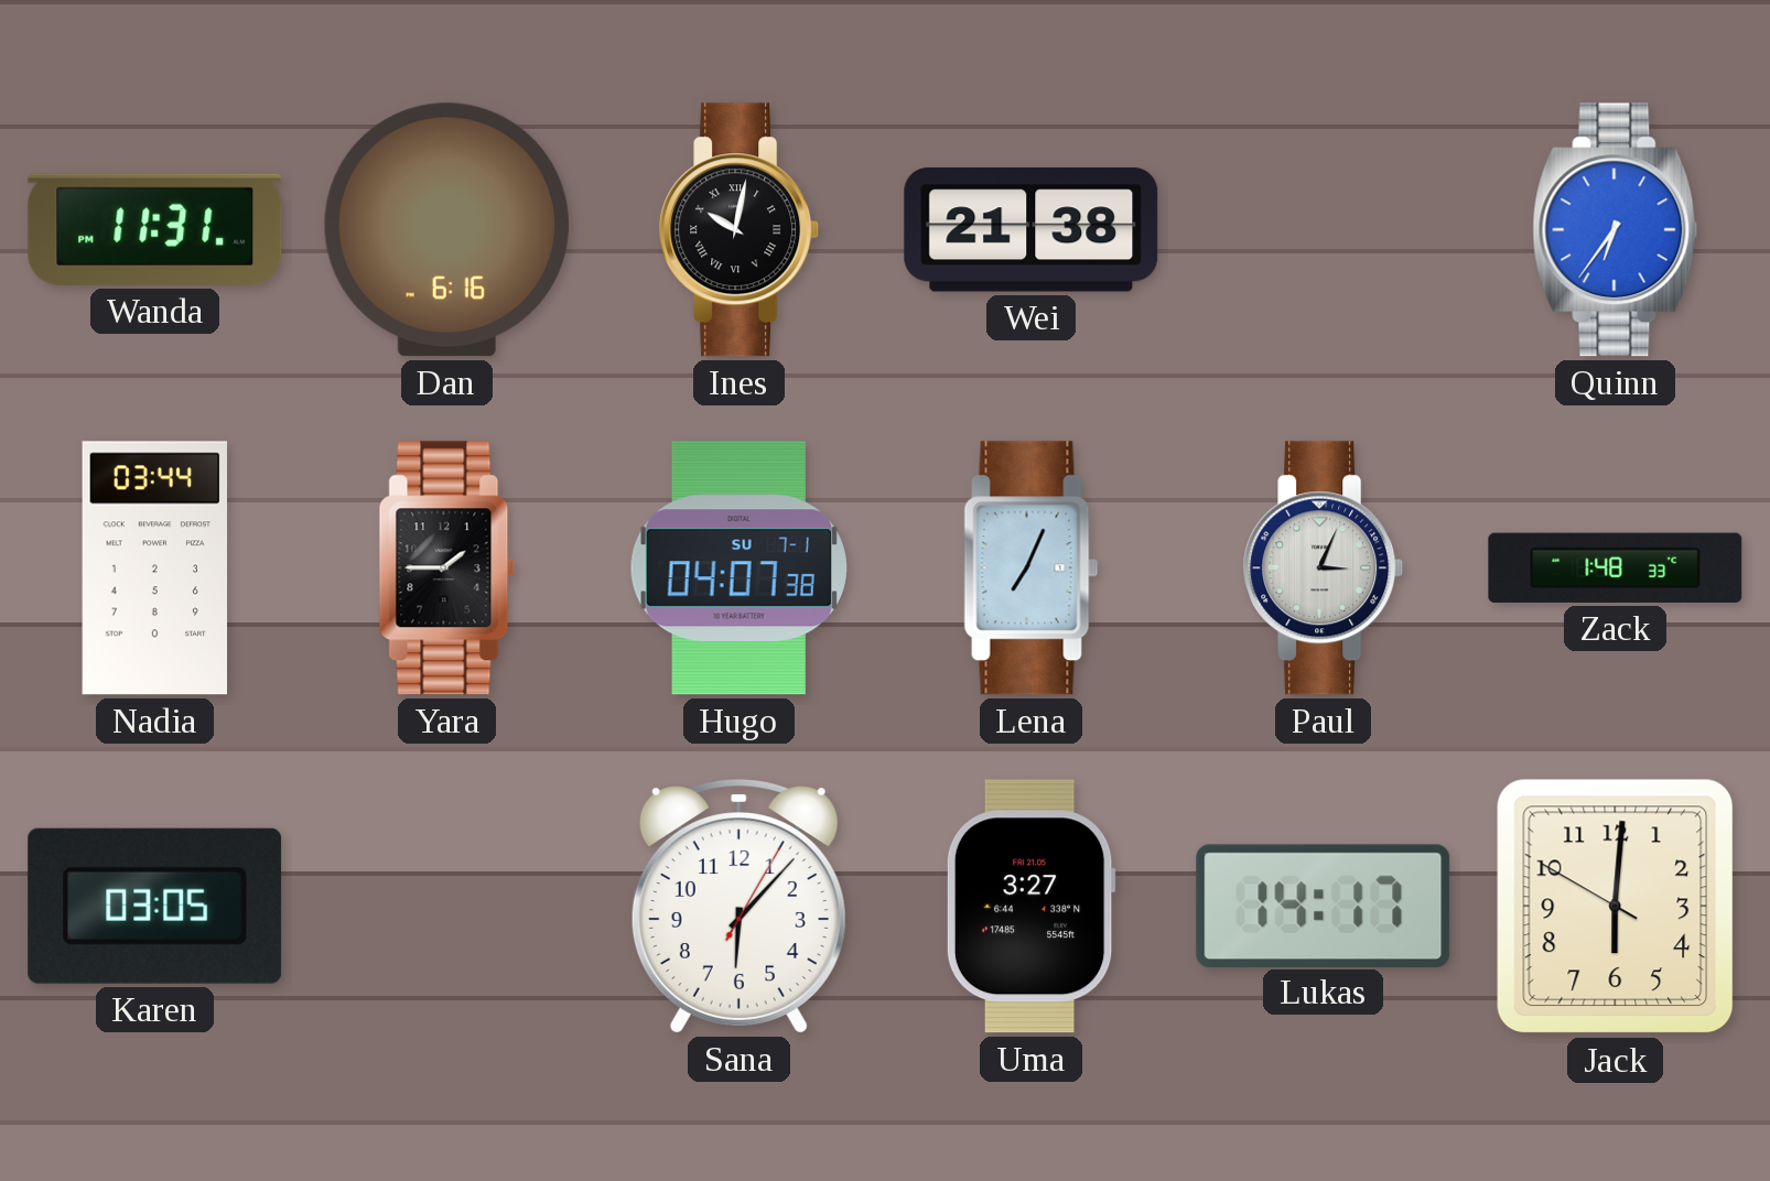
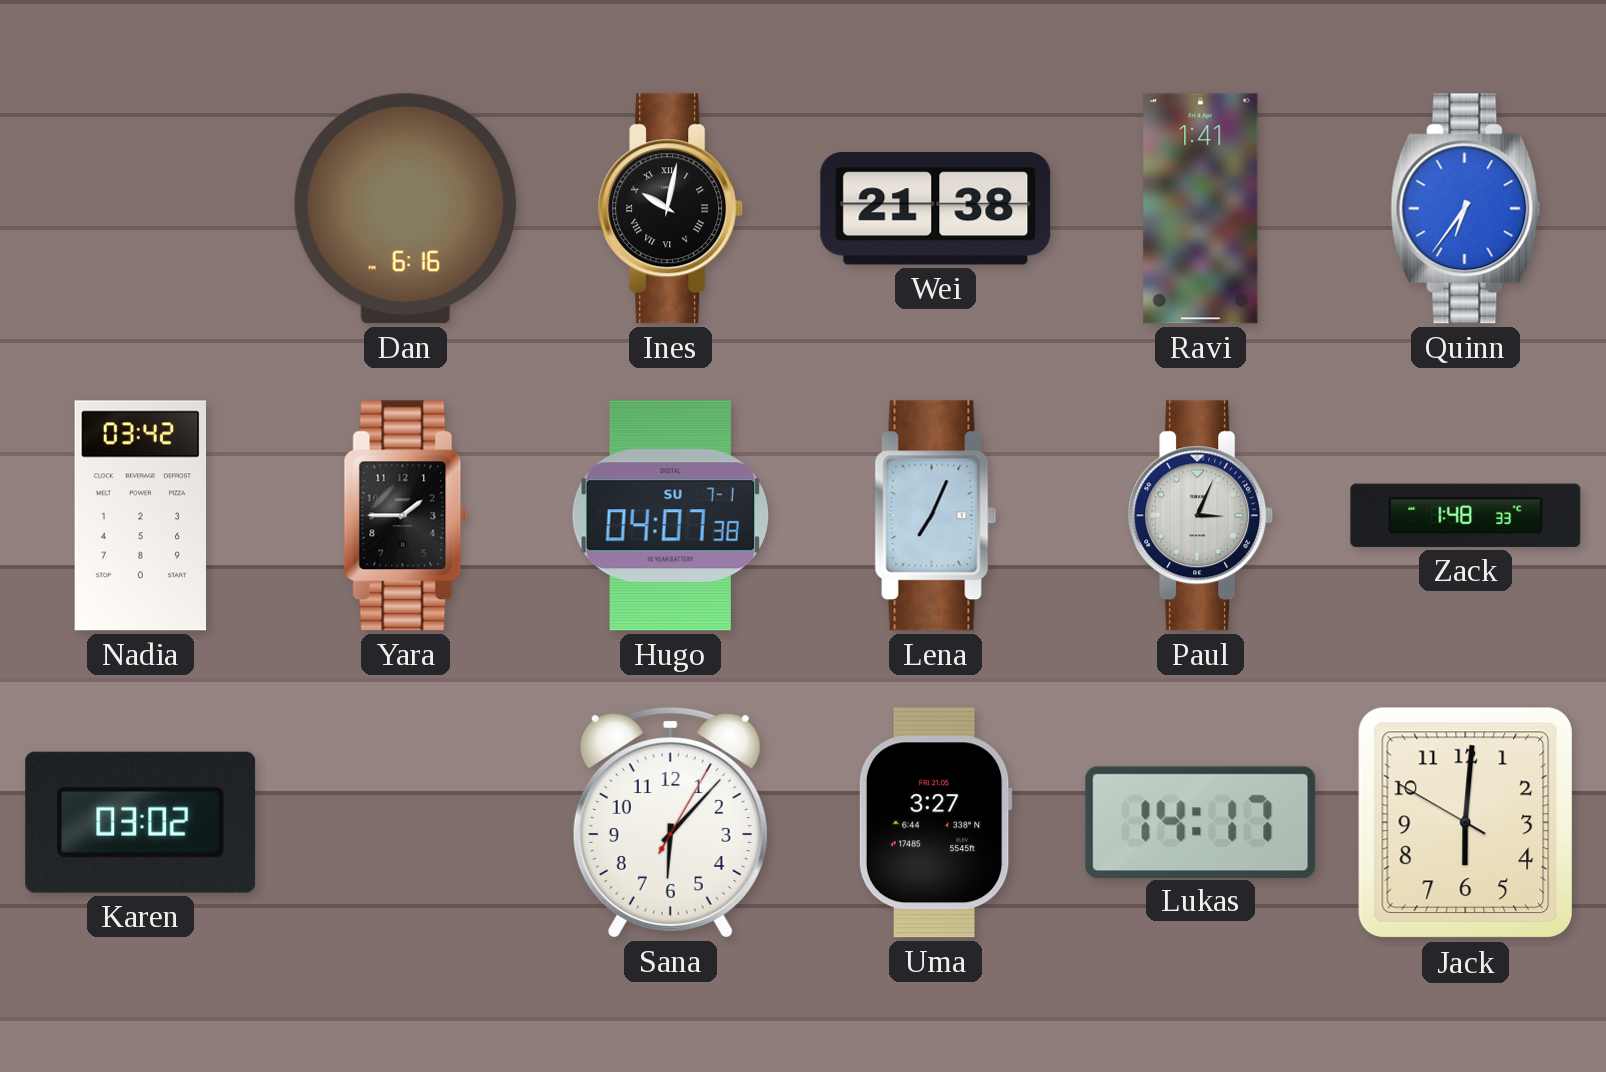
Wanda: 11:31 -> none
Ravi: none -> 1:41
Nadia: 03:44 -> 03:42
Karen: 03:05 -> 03:02
